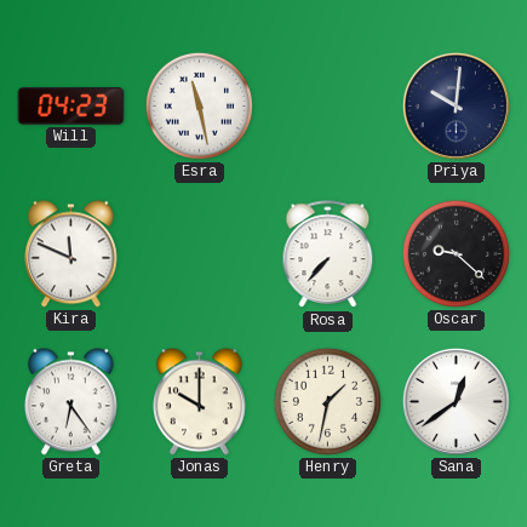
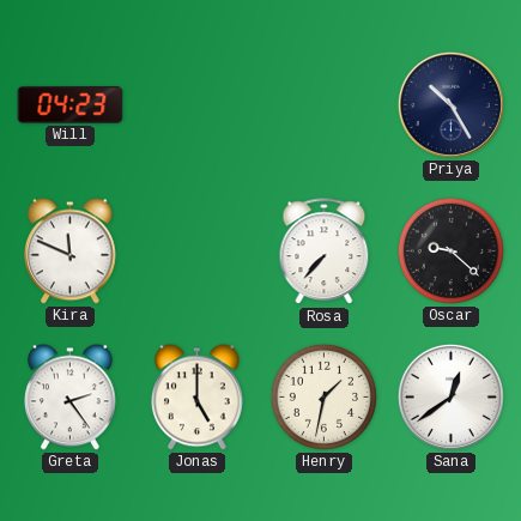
Esra: 11:28 -> none
Priya: 10:01 -> 10:25
Greta: 6:24 -> 2:24
Jonas: 10:00 -> 5:00
